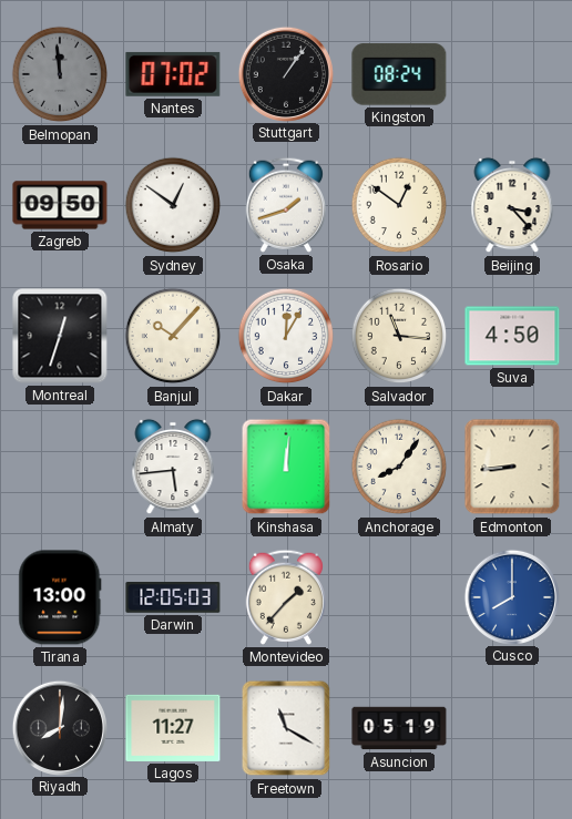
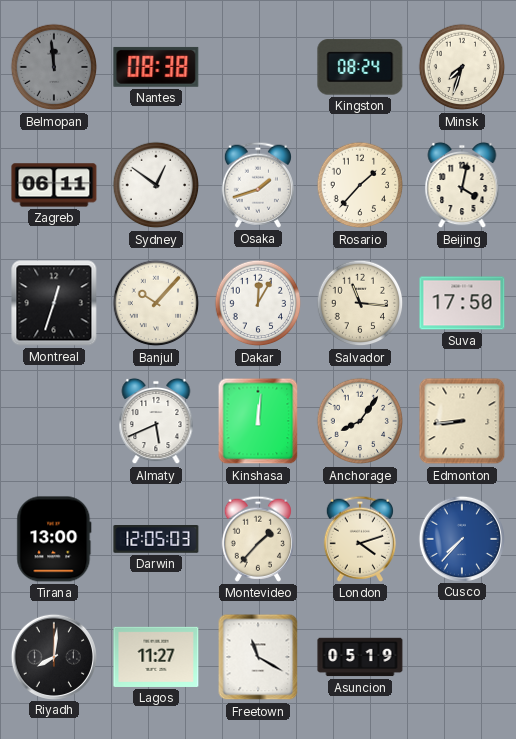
Nantes: 07:02 -> 08:38
Stuttgart: 1:06 -> none
Minsk: none -> 7:33
Zagreb: 09:50 -> 06:11
Rosario: 12:51 -> 1:37
Beijing: 3:23 -> 4:02
Suva: 4:50 -> 17:50
Almaty: 5:44 -> 5:41
London: none -> 4:12
Cusco: 8:00 -> 7:37
